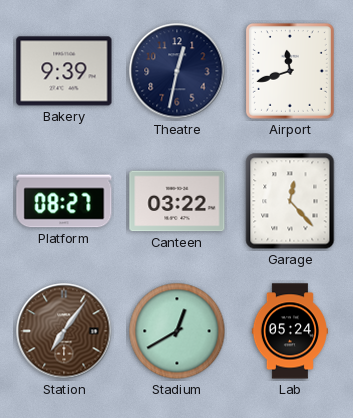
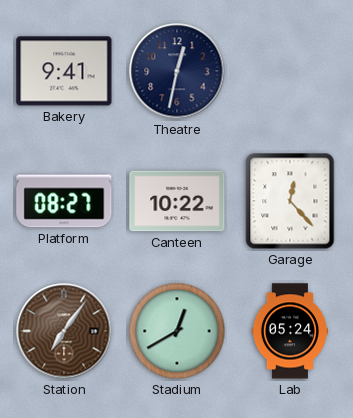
Bakery: 9:39 -> 9:41
Airport: 11:42 -> none
Canteen: 03:22 -> 10:22
